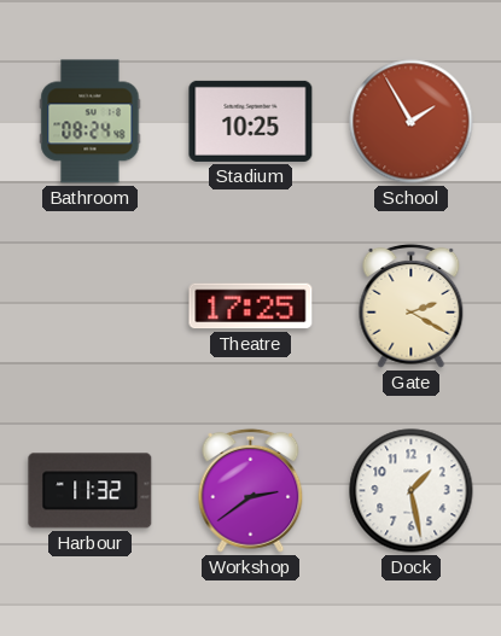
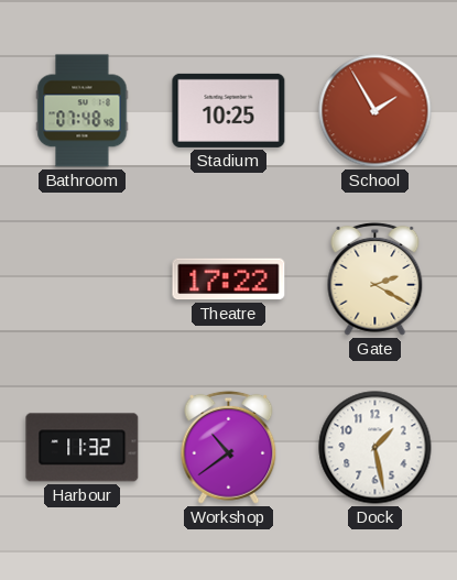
Bathroom: 08:24 -> 07:48
Theatre: 17:25 -> 17:22
Workshop: 2:39 -> 10:39
